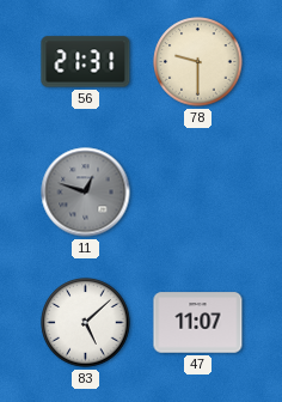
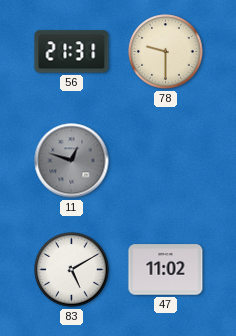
83: 5:08 -> 5:10
47: 11:07 -> 11:02
